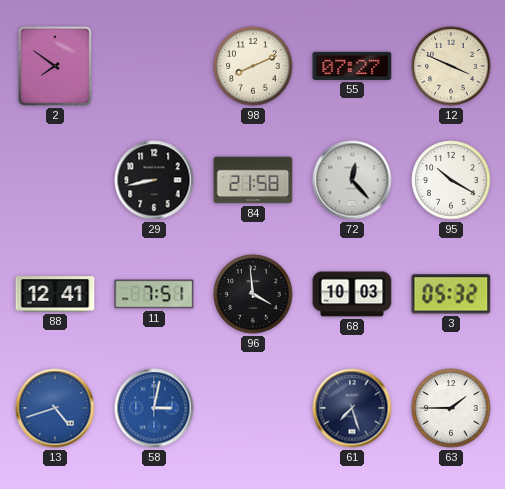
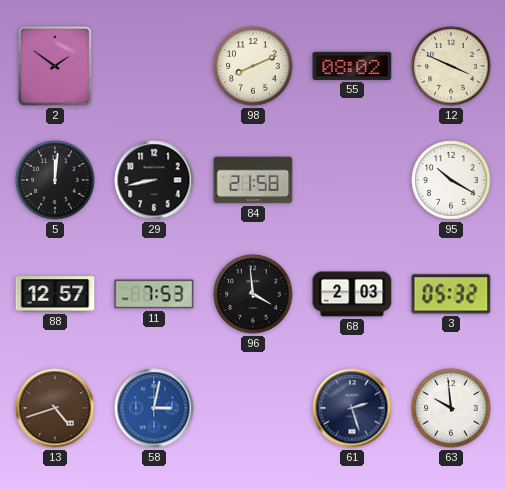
2: 7:51 -> 1:51
55: 07:27 -> 08:02
5: none -> 12:01
72: 12:23 -> none
88: 12:41 -> 12:57
11: 7:51 -> 7:53
68: 10:03 -> 2:03
13 dial: blue -> brown
61: 7:27 -> 2:27
63: 1:45 -> 9:59
